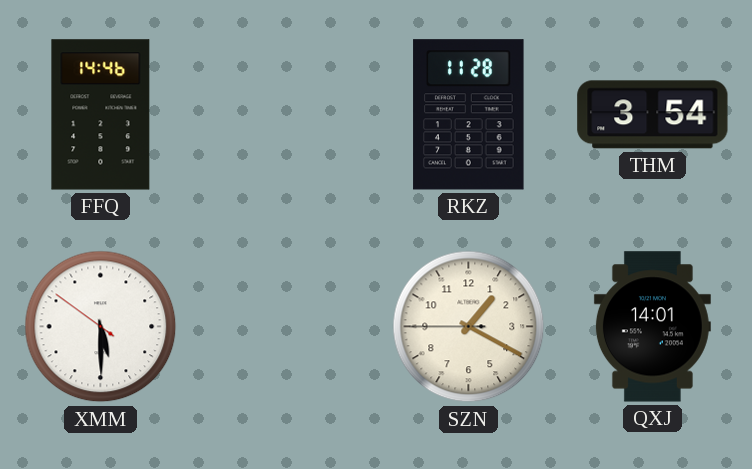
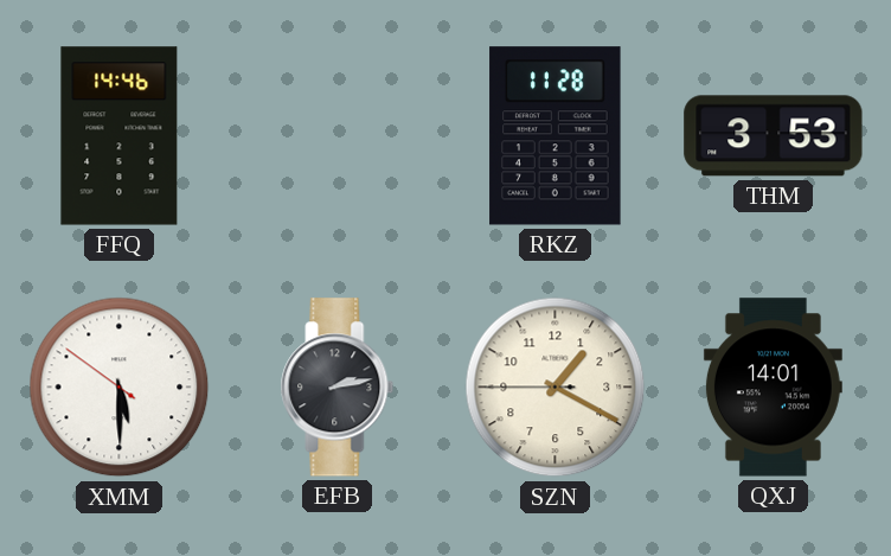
THM: 3:54 -> 3:53
EFB: none -> 2:13
